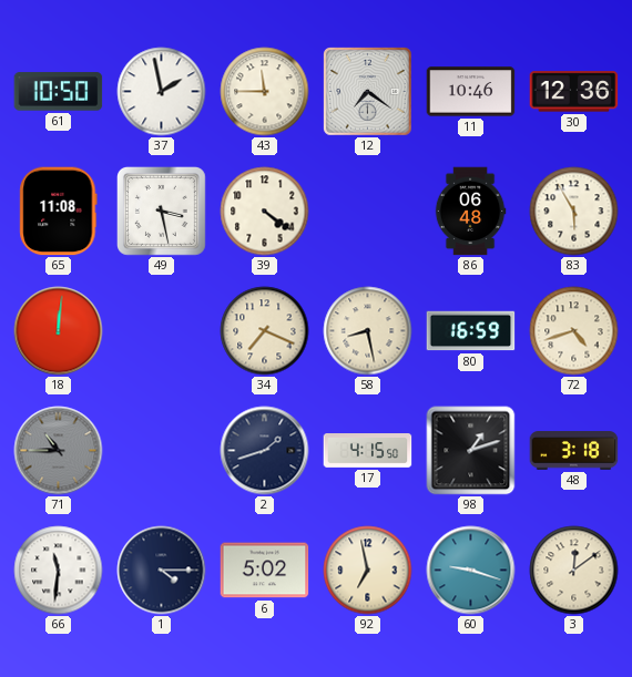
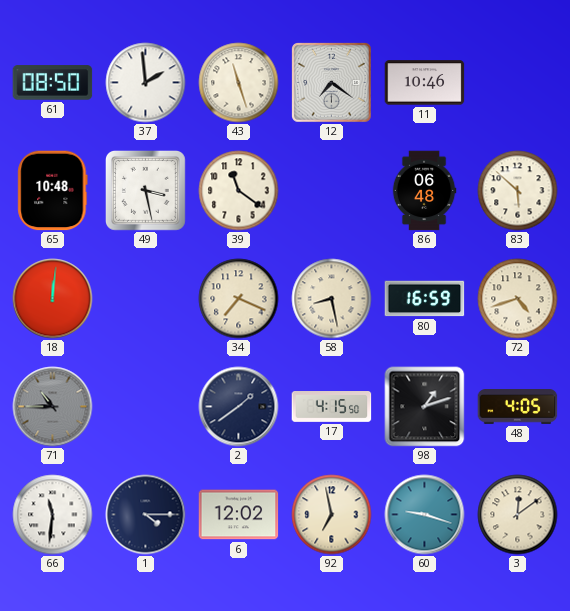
61: 10:50 -> 08:50
37: 1:58 -> 1:59
43: 11:45 -> 11:27
30: 12:36 -> none
65: 11:08 -> 10:48
39: 4:21 -> 11:21
83: 5:55 -> 5:52
2: 1:42 -> 1:39
48: 3:18 -> 4:05
6: 5:02 -> 12:02
